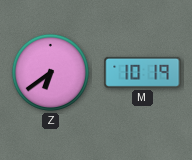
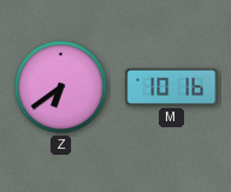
M: 10:19 -> 10:16
